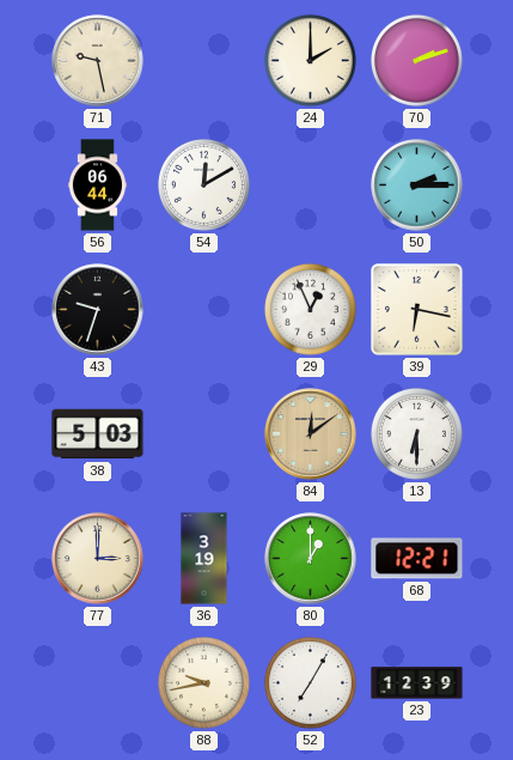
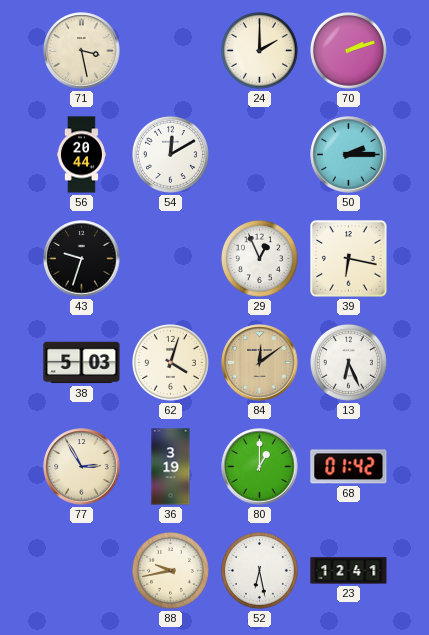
71: 9:28 -> 3:28
56: 06:44 -> 20:44
62: none -> 4:03
13: 6:30 -> 6:26
77: 3:00 -> 2:55
68: 12:21 -> 01:42
52: 7:05 -> 6:28
23: 12:39 -> 12:41
